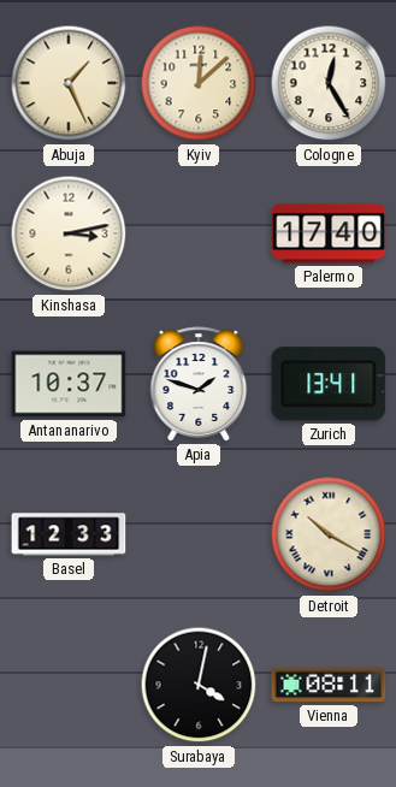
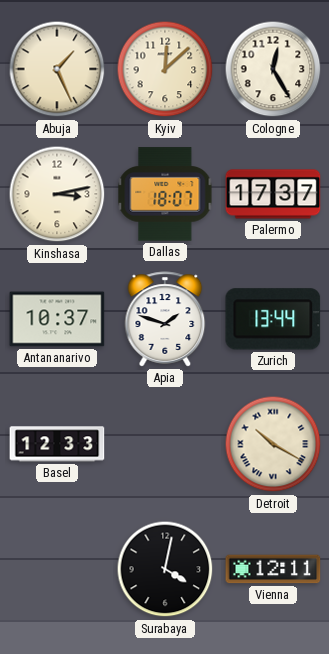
Dallas: none -> 18:07
Palermo: 17:40 -> 17:37
Zurich: 13:41 -> 13:44
Vienna: 08:11 -> 12:11
